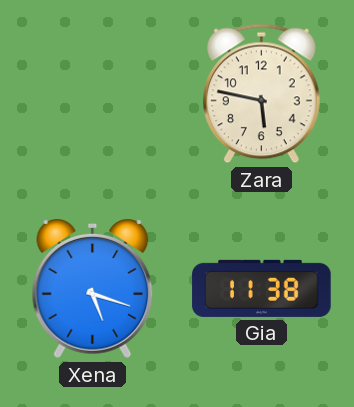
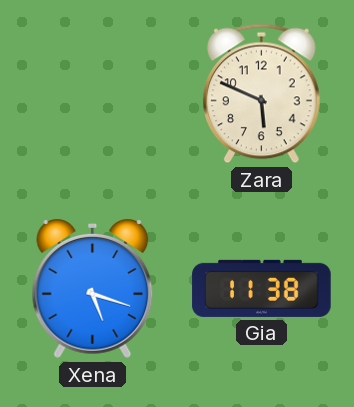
Zara: 5:47 -> 5:49
